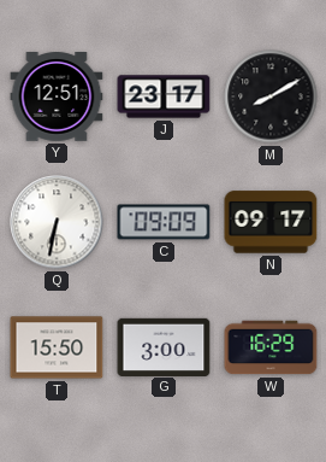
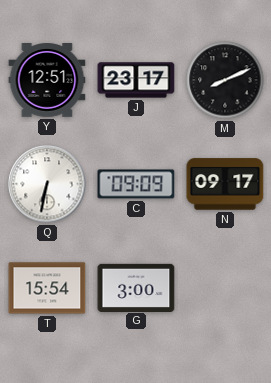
M: 8:10 -> 8:11
T: 15:50 -> 15:54
W: 16:29 -> none
